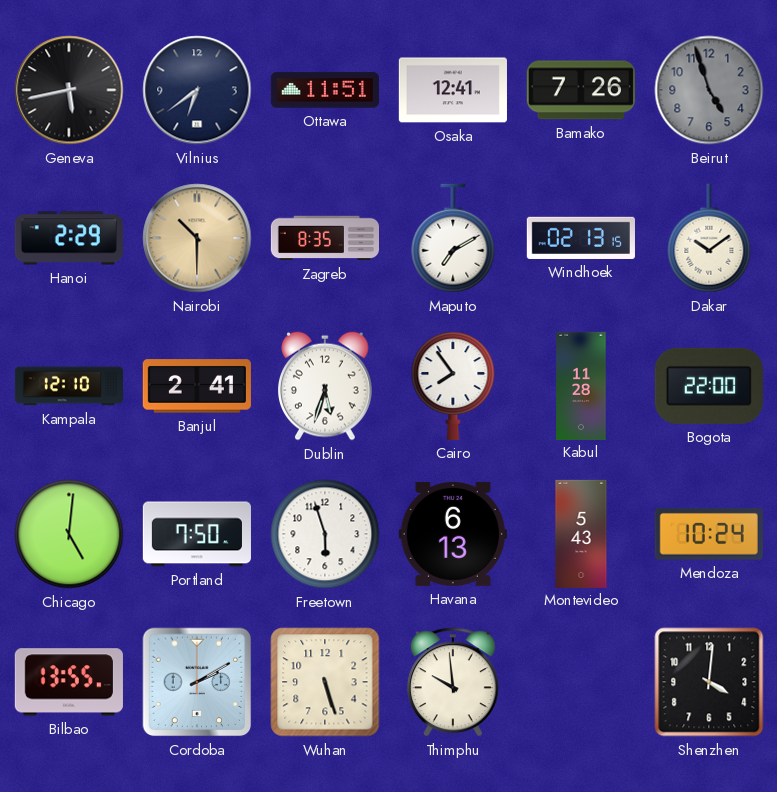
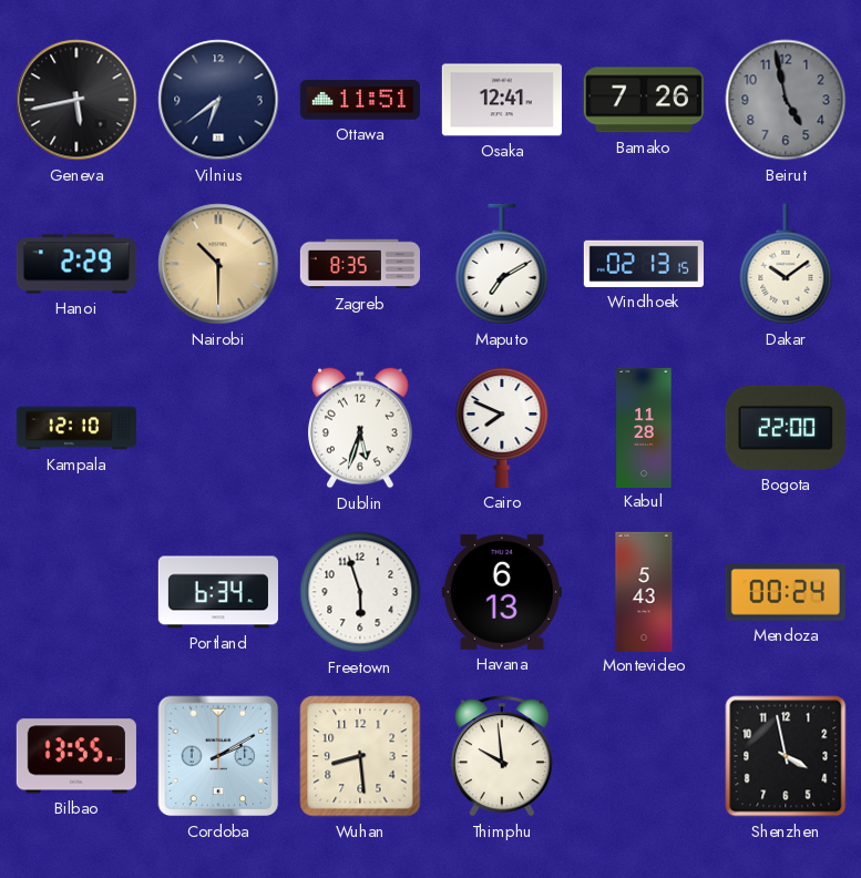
Beirut: 4:57 -> 4:58
Banjul: 2:41 -> none
Cairo: 7:54 -> 7:49
Chicago: 5:01 -> none
Portland: 7:50 -> 6:34
Mendoza: 10:24 -> 00:24
Wuhan: 5:27 -> 8:29
Shenzhen: 4:01 -> 3:58
